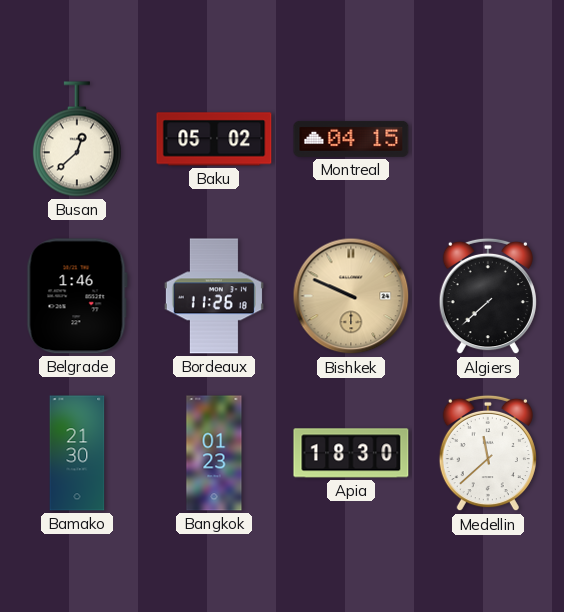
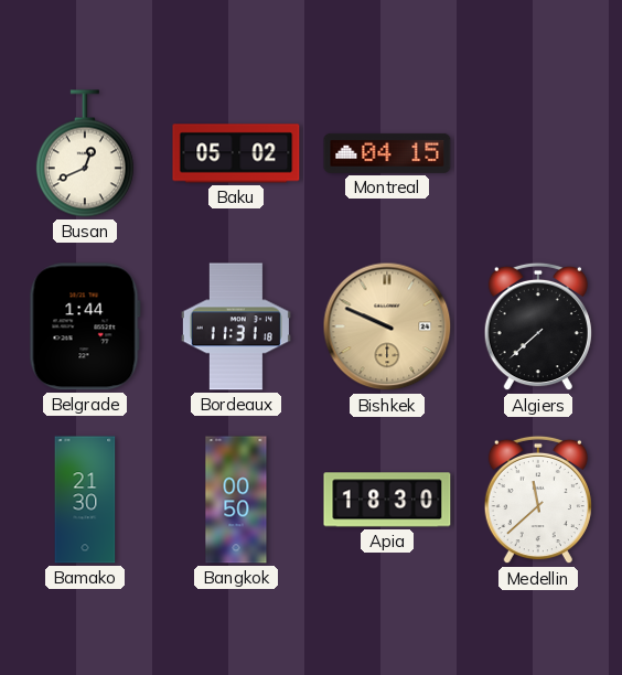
Busan: 12:38 -> 12:41
Belgrade: 1:46 -> 1:44
Bordeaux: 11:26 -> 11:31
Bangkok: 01:23 -> 00:50
